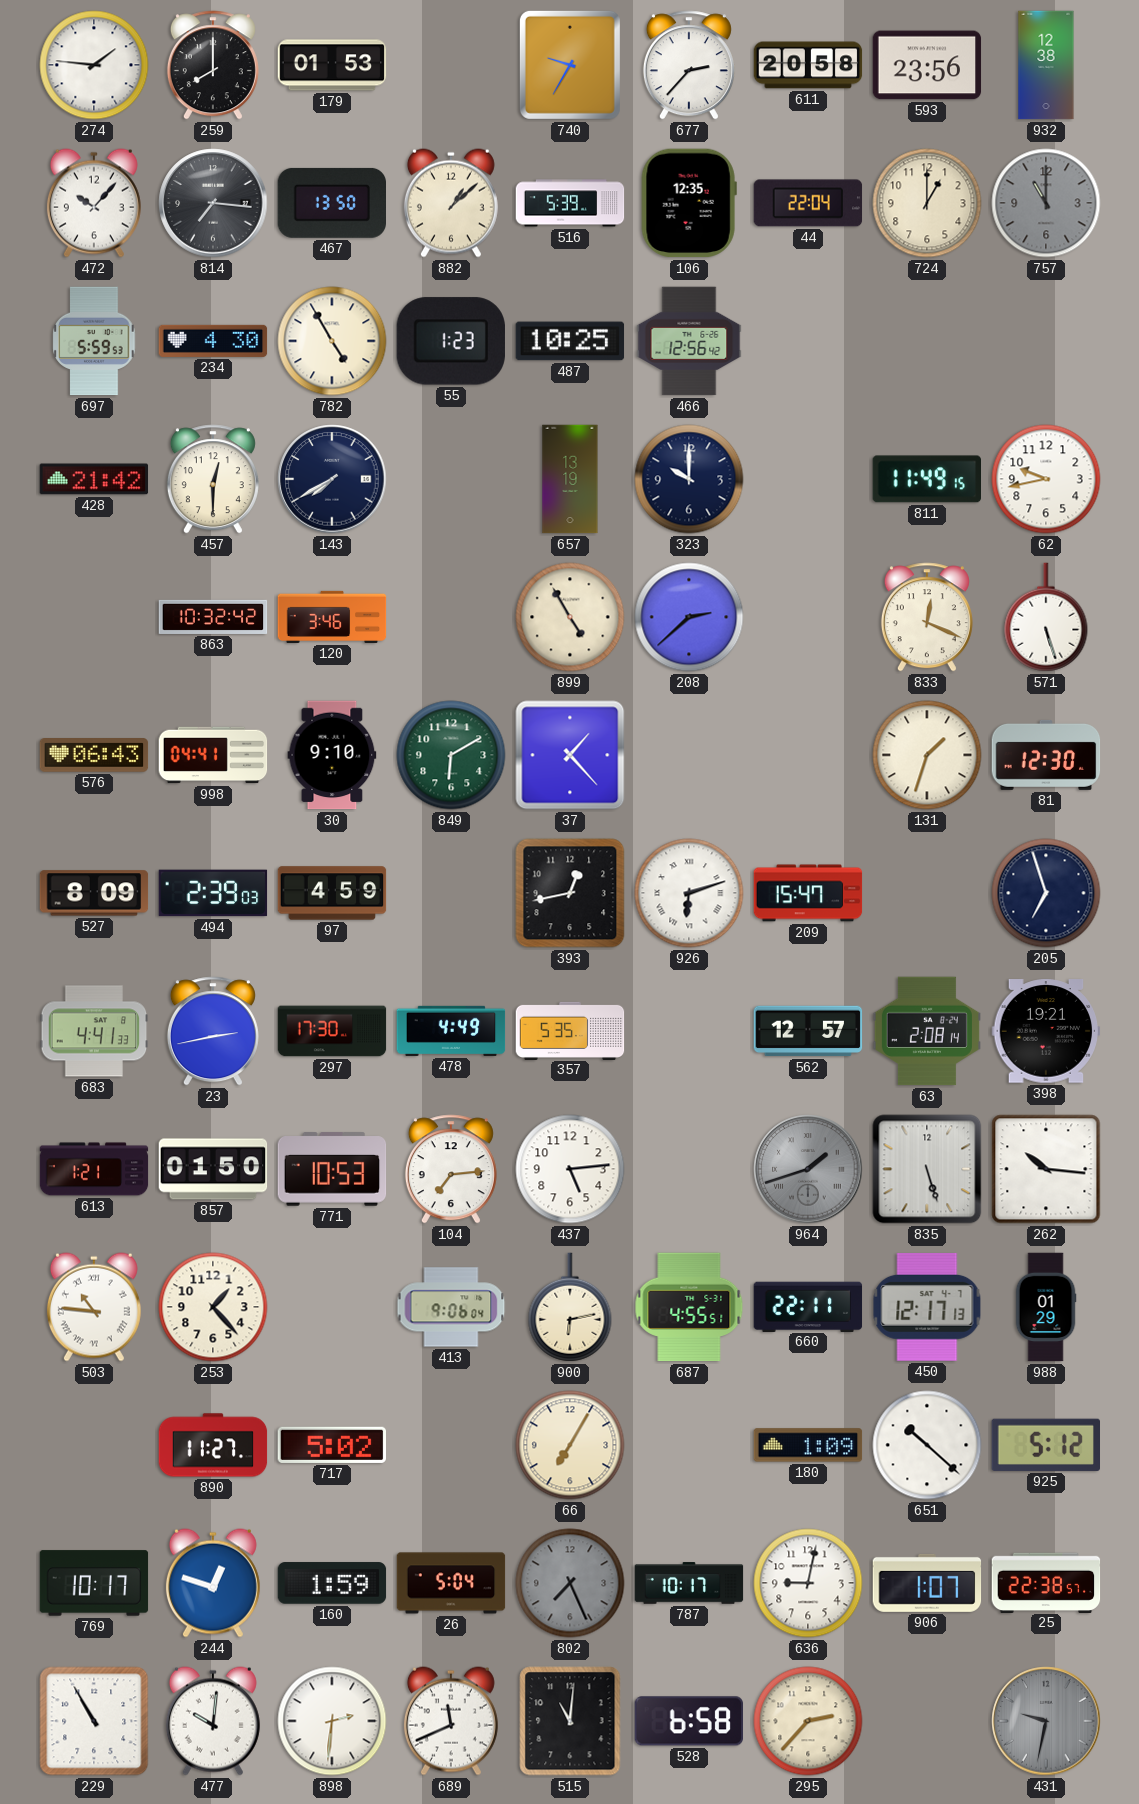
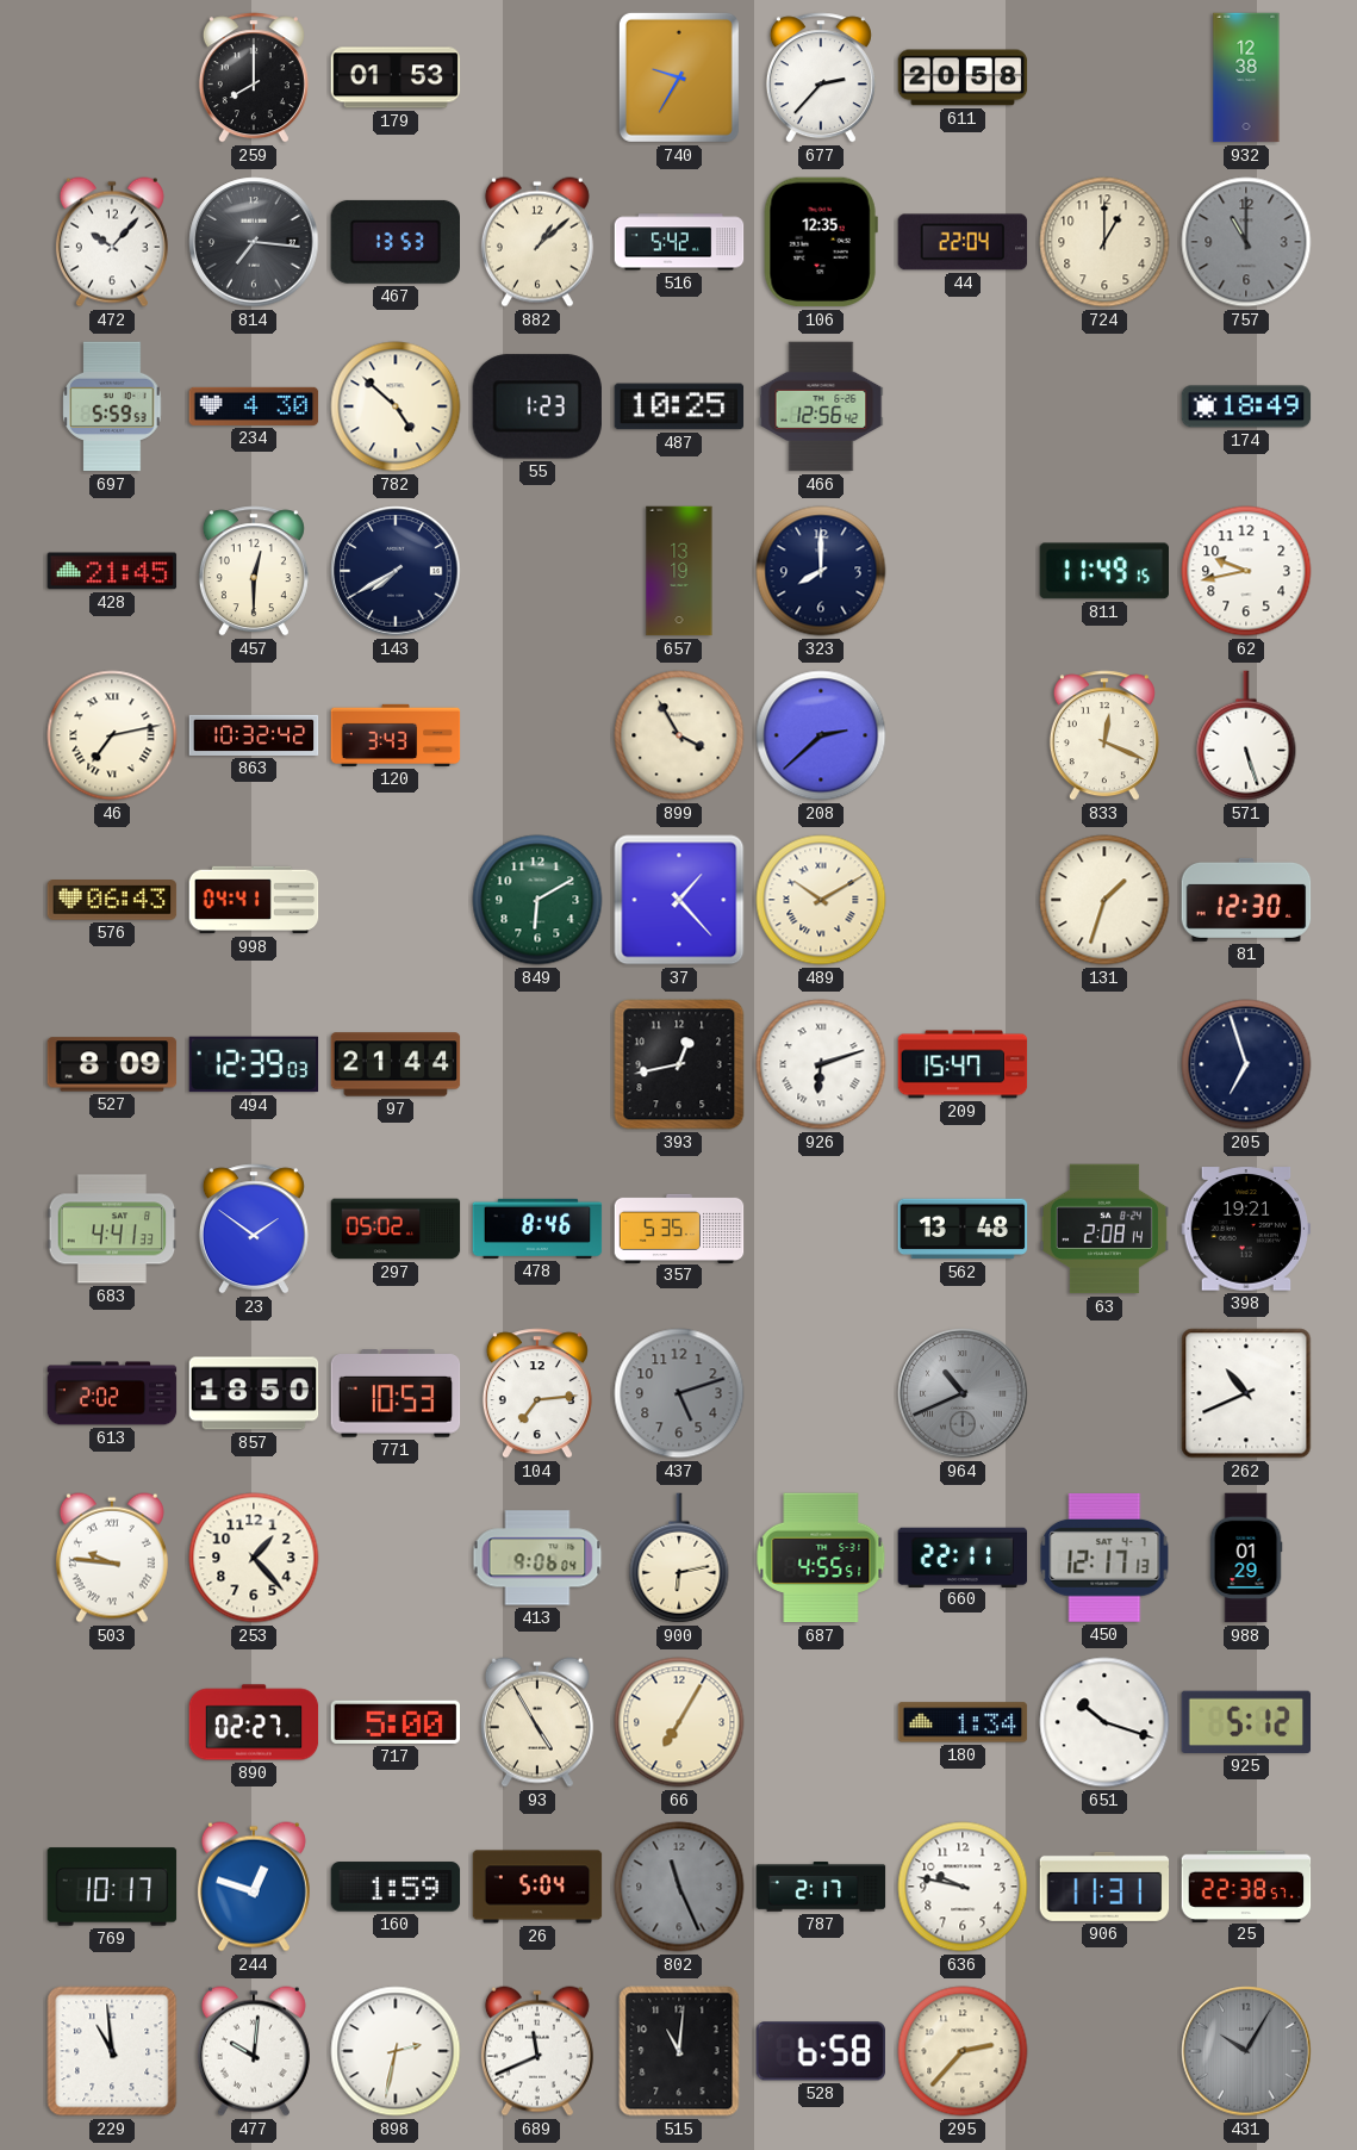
274: 1:46 -> none
593: 23:56 -> none
467: 13:50 -> 13:53
516: 5:39 -> 5:42
782: 4:55 -> 4:52
174: none -> 18:49
428: 21:42 -> 21:45
323: 10:00 -> 8:00
46: none -> 7:13
120: 3:46 -> 3:43
899: 4:55 -> 3:55
30: 9:10 -> none
489: none -> 10:10
494: 2:39 -> 12:39
97: 4:59 -> 21:44
23: 2:43 -> 1:51
297: 17:30 -> 05:02
478: 4:49 -> 8:46
562: 12:57 -> 13:48
613: 1:21 -> 2:02
857: 01:50 -> 18:50
437: 5:14 -> 5:12
437 dial: white -> grey
964: 1:42 -> 10:41
835: 5:27 -> none
262: 10:16 -> 10:41
503: 10:46 -> 9:46
890: 11:27 -> 02:27
717: 5:02 -> 5:00
93: none -> 4:55
180: 1:09 -> 1:34
651: 10:22 -> 10:18
802: 7:26 -> 11:26
787: 10:17 -> 2:17
636: 9:02 -> 9:47
906: 1:07 -> 11:31
229: 10:55 -> 10:59
898: 2:31 -> 2:32
431: 9:32 -> 10:05
